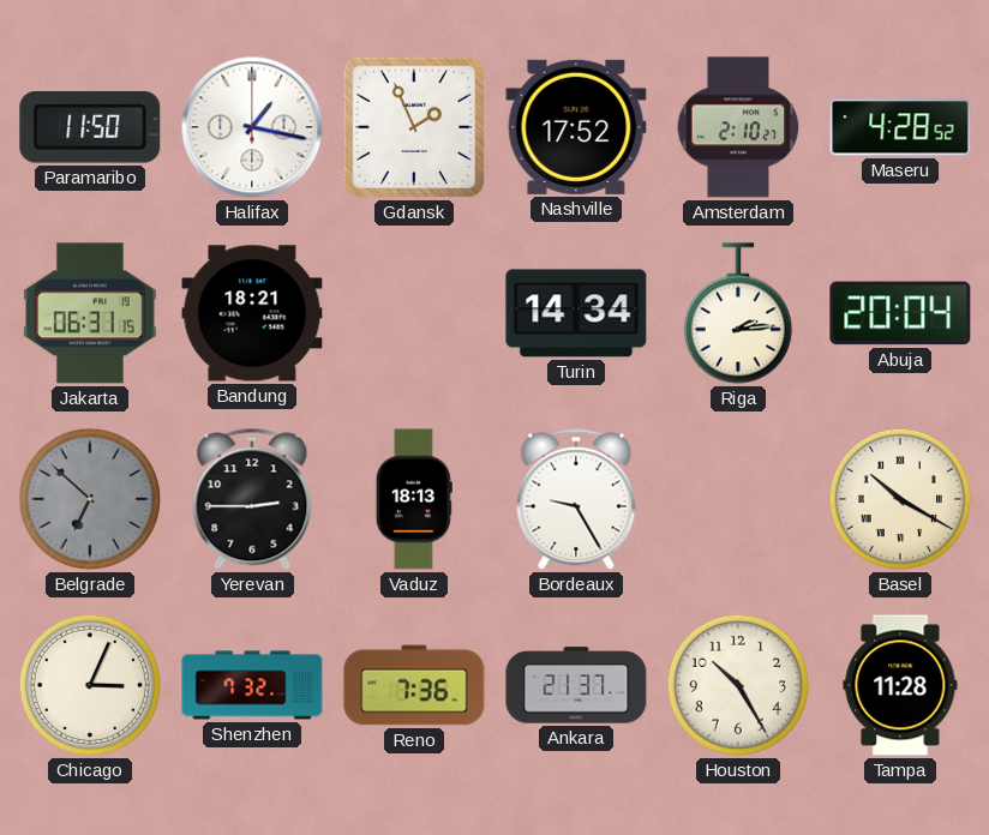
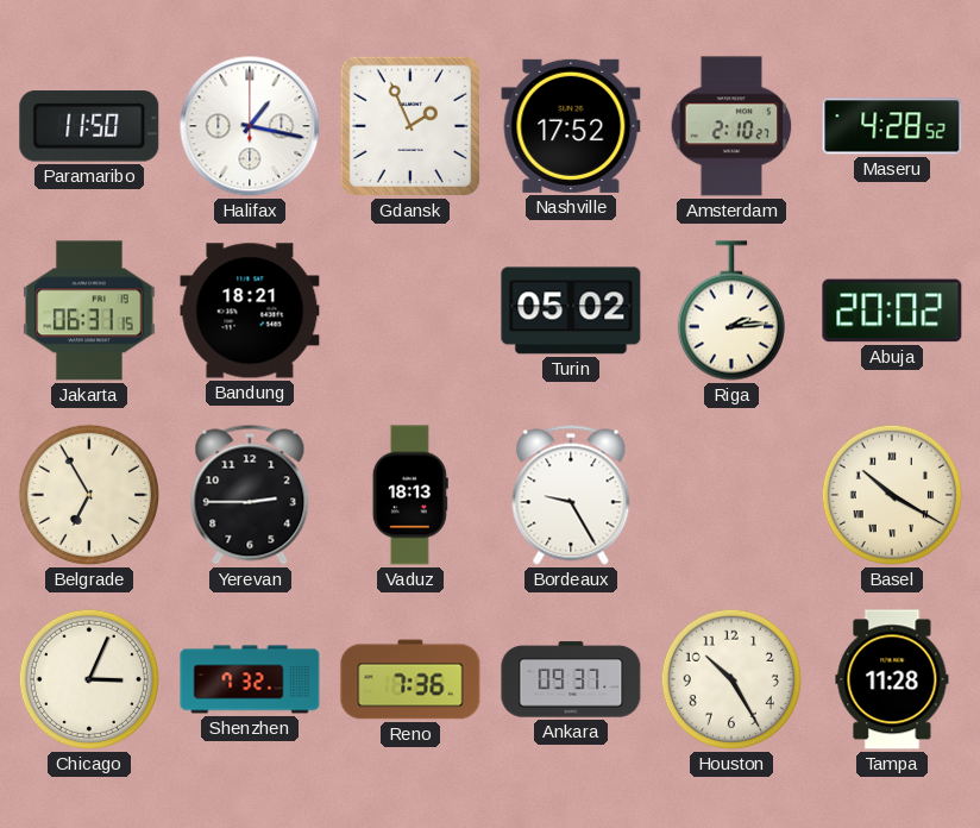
Turin: 14:34 -> 05:02
Abuja: 20:04 -> 20:02
Belgrade: 6:52 -> 6:55
Belgrade dial: grey -> cream
Ankara: 21:37 -> 09:37
